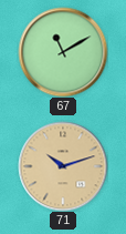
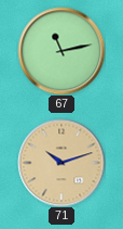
67: 11:10 -> 11:13
